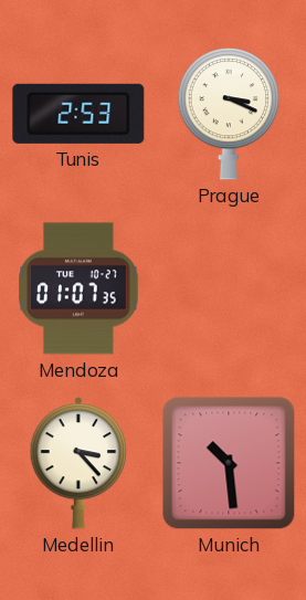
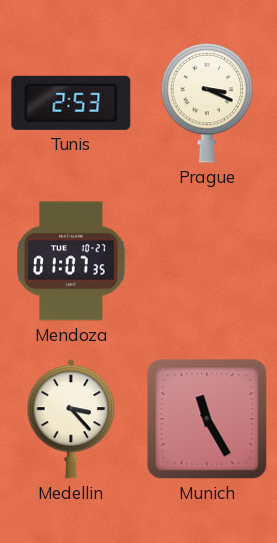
Munich: 10:29 -> 11:25
